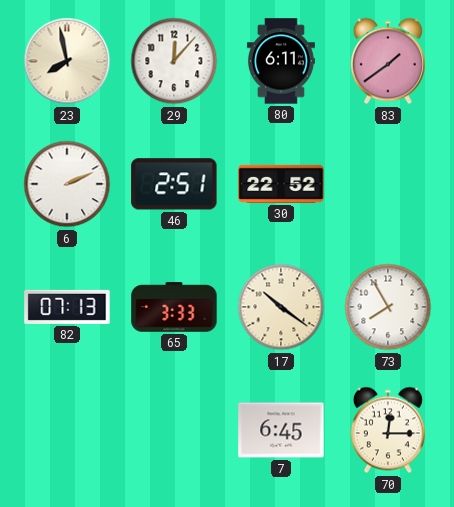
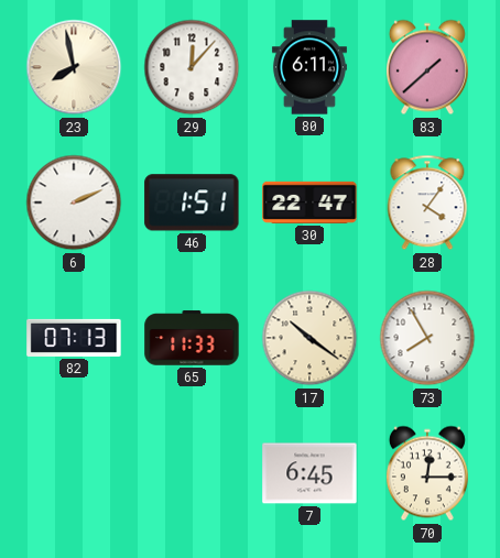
83: 1:39 -> 1:38
46: 2:51 -> 1:51
30: 22:52 -> 22:47
28: none -> 4:06
65: 3:33 -> 11:33
